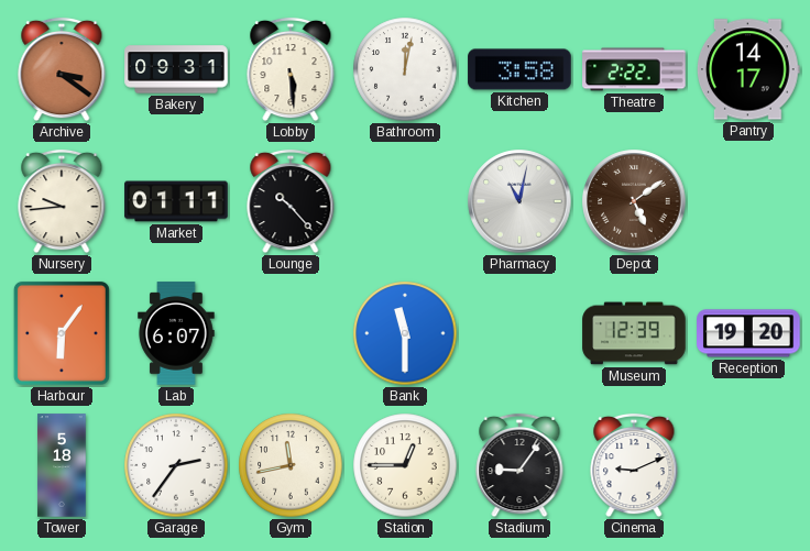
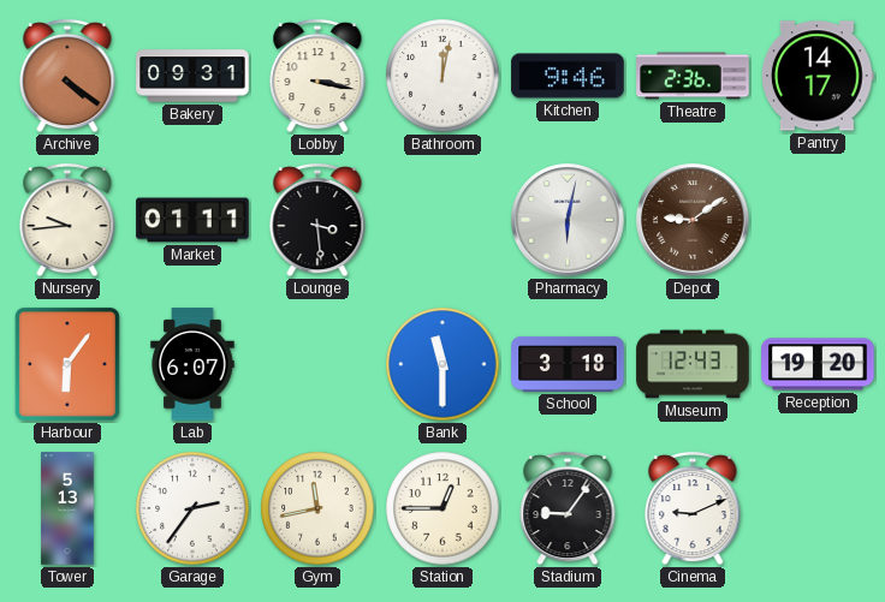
Archive: 3:21 -> 4:21
Lobby: 5:29 -> 3:17
Kitchen: 3:58 -> 9:46
Theatre: 2:22 -> 2:36
Lounge: 10:23 -> 3:29
Pharmacy: 11:02 -> 6:02
Depot: 5:09 -> 9:09
School: none -> 3:18
Museum: 12:39 -> 12:43
Tower: 5:18 -> 5:13
